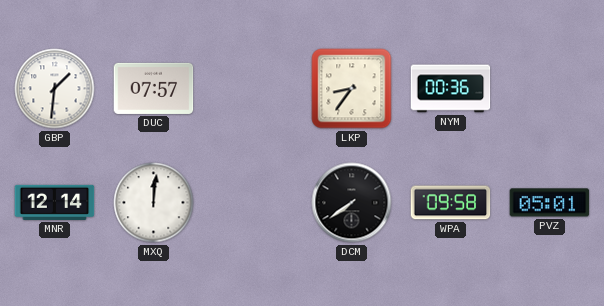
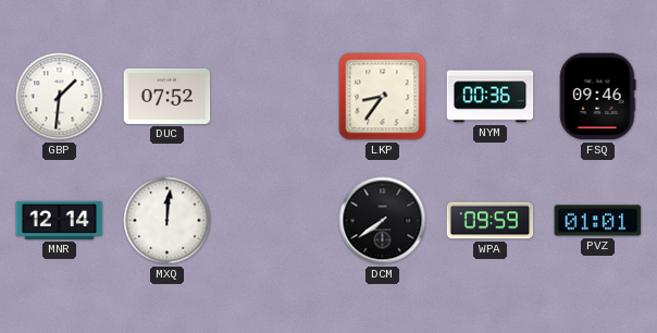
DUC: 07:57 -> 07:52
FSQ: none -> 09:46
WPA: 09:58 -> 09:59
PVZ: 05:01 -> 01:01
